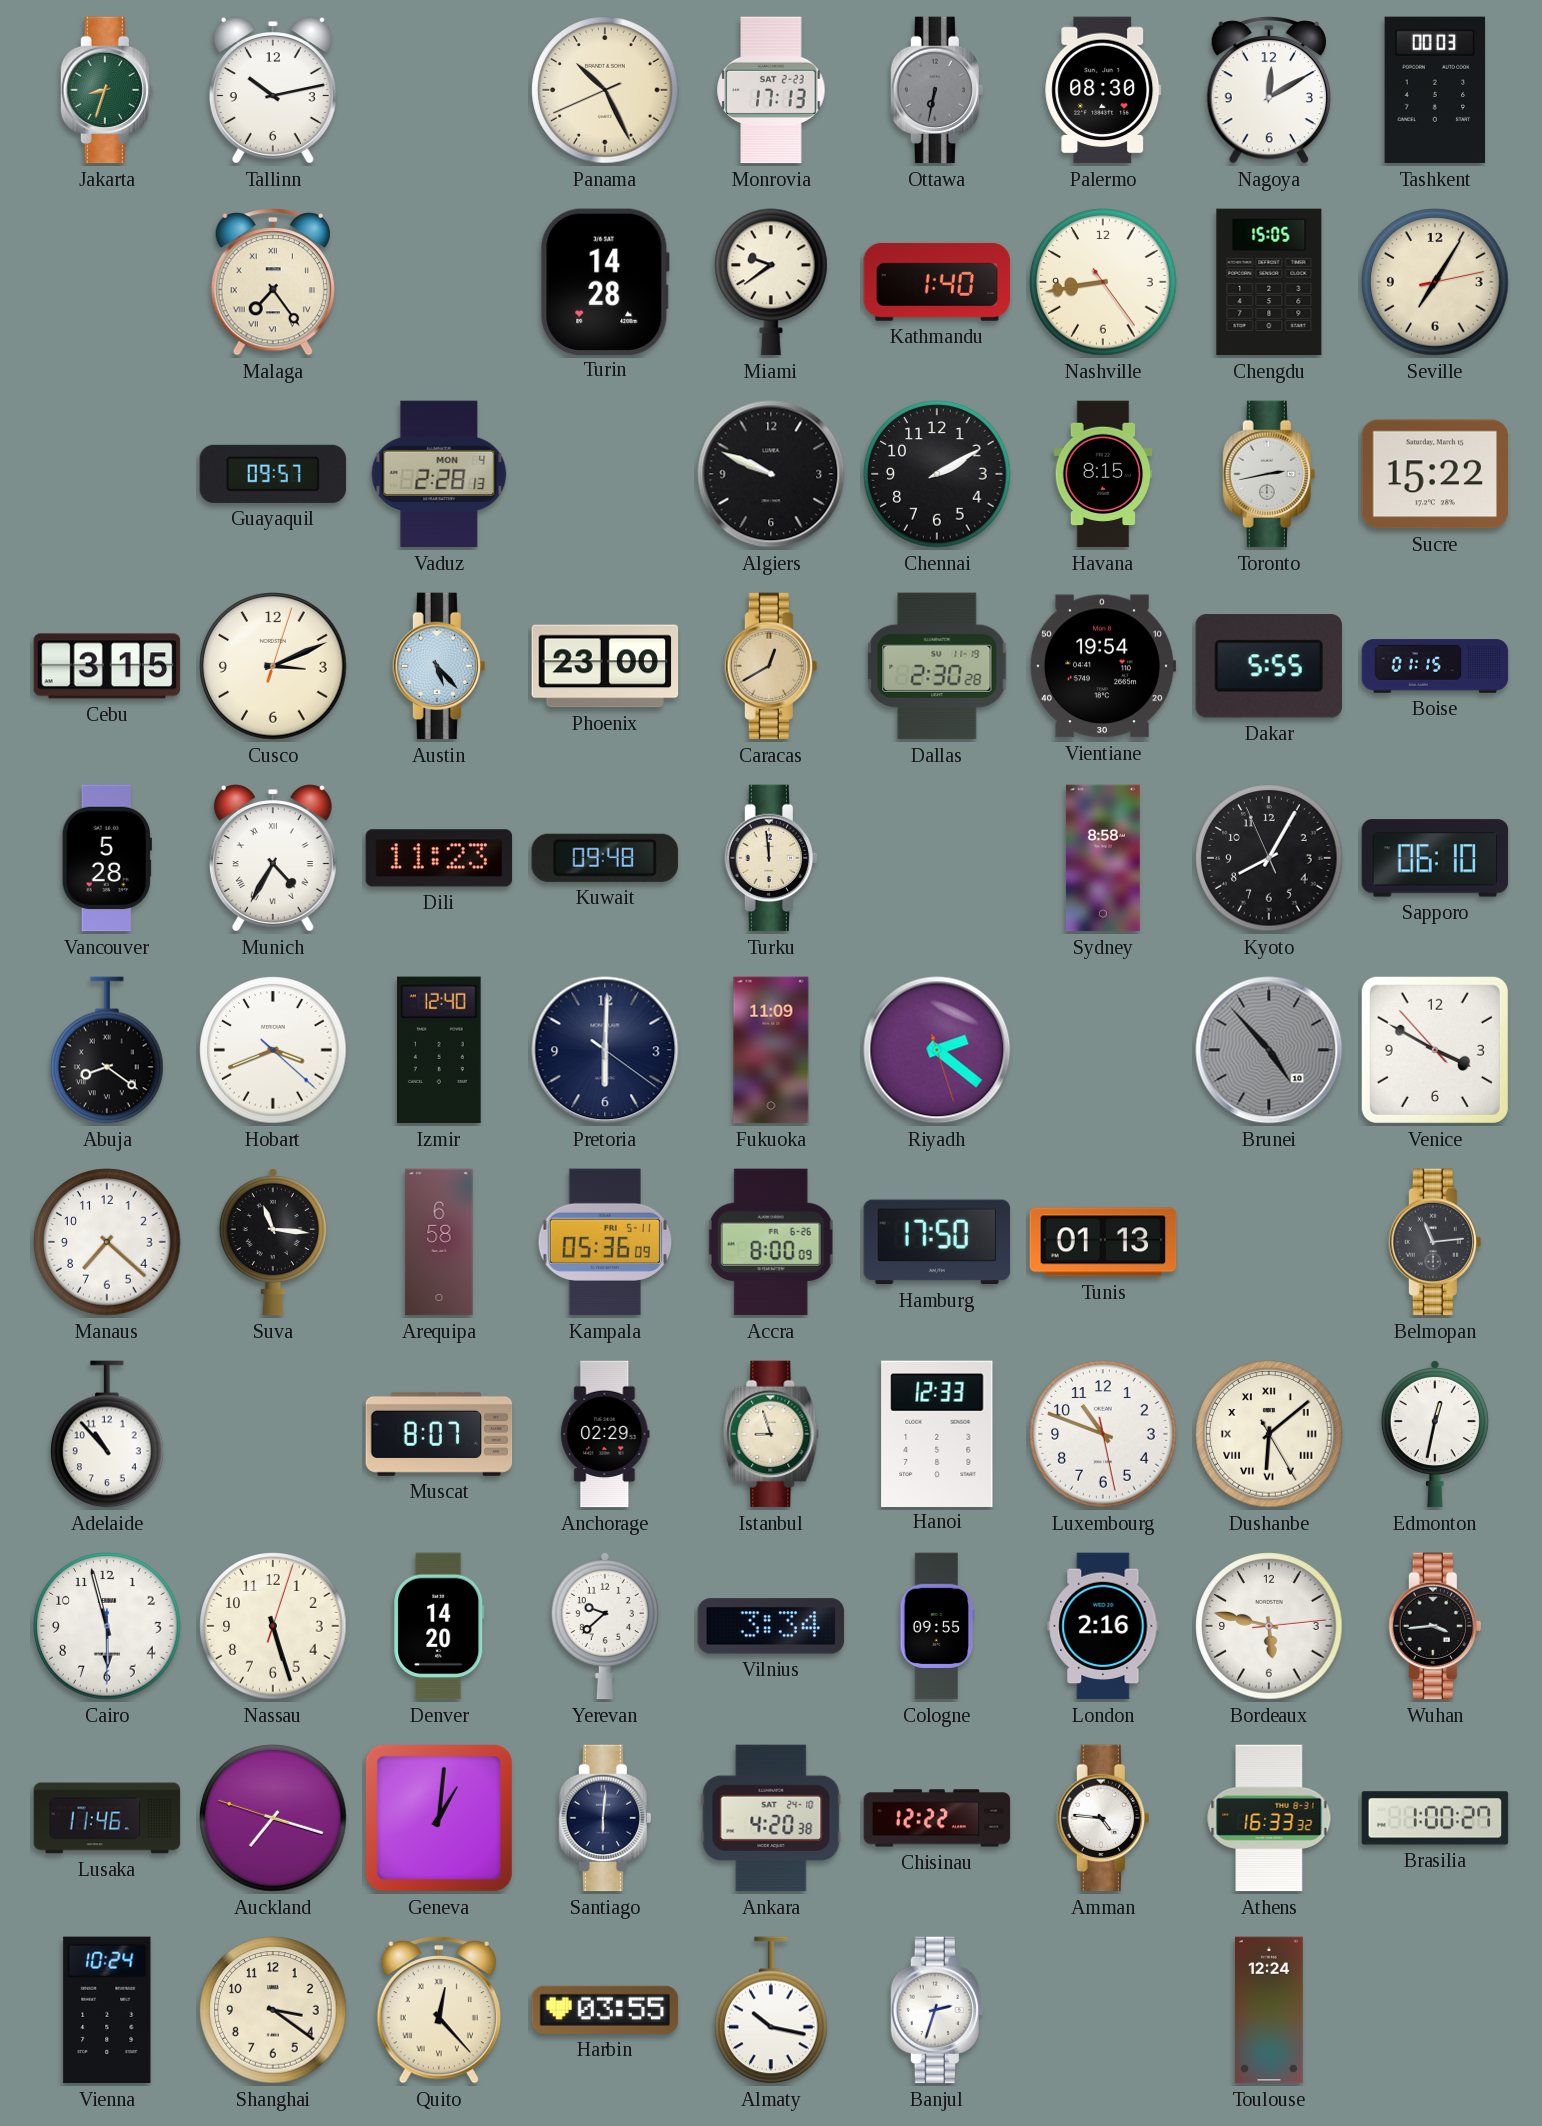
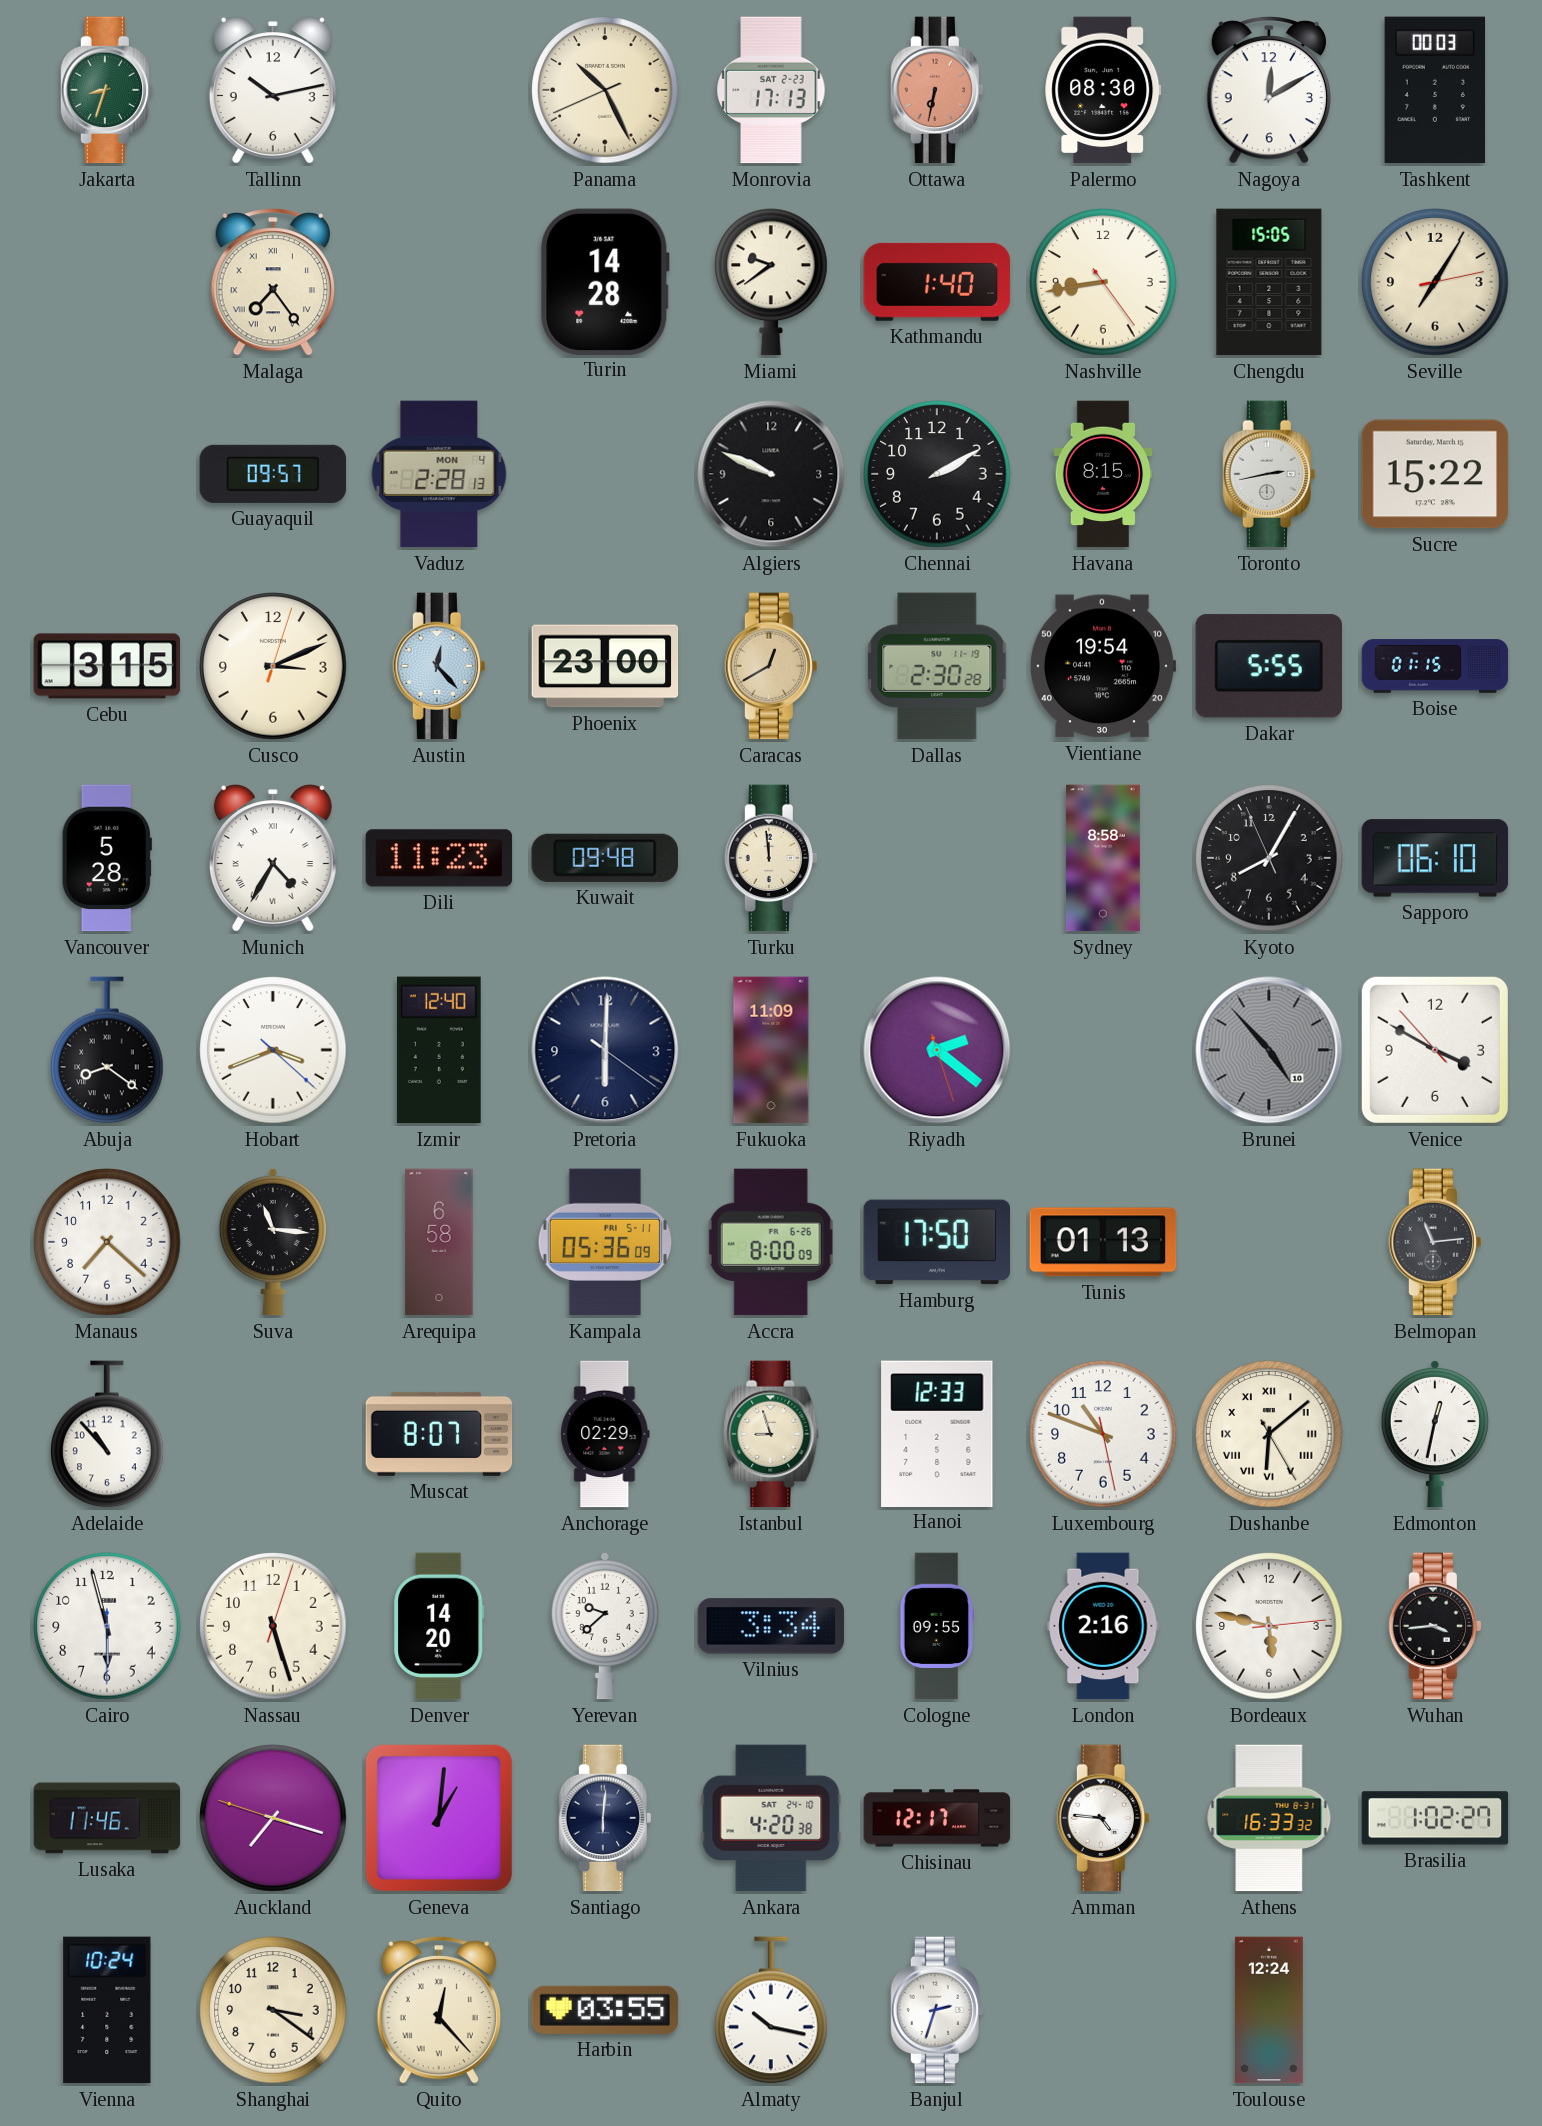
Ottawa dial: grey -> salmon
Austin: 5:23 -> 12:23
Chisinau: 12:22 -> 12:17
Brasilia: 1:00 -> 1:02
